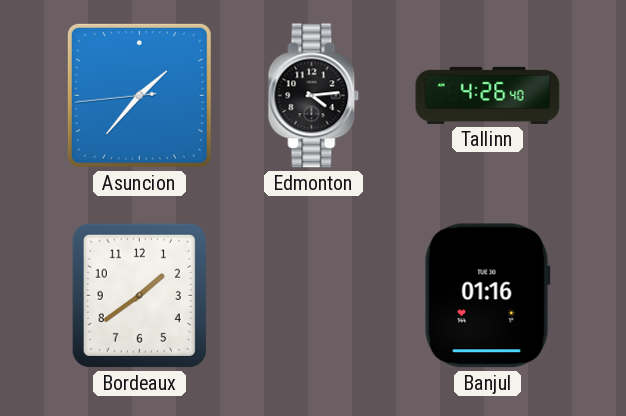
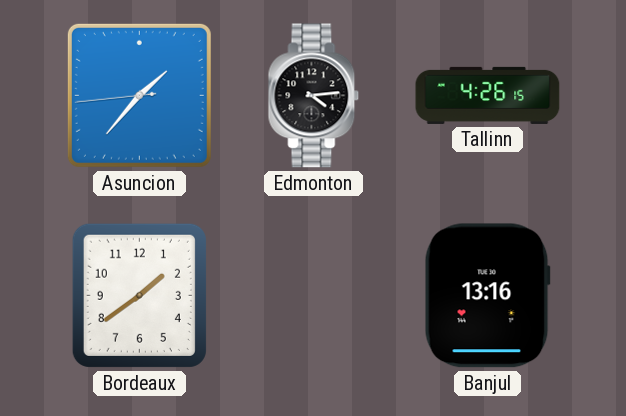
Tallinn: 4:26:40 -> 4:26:15
Banjul: 01:16 -> 13:16
